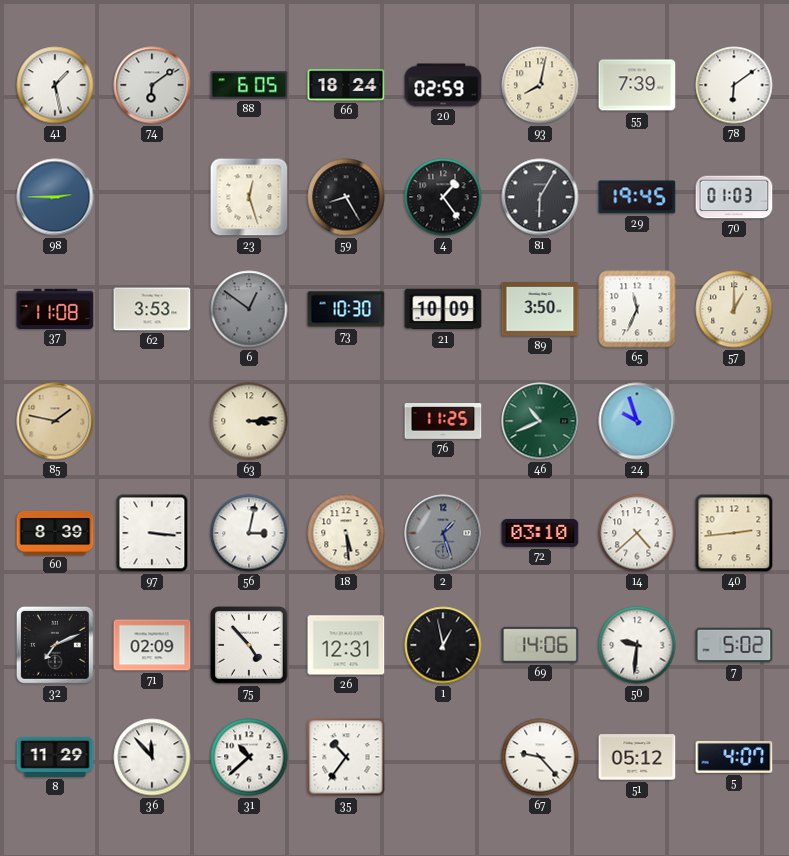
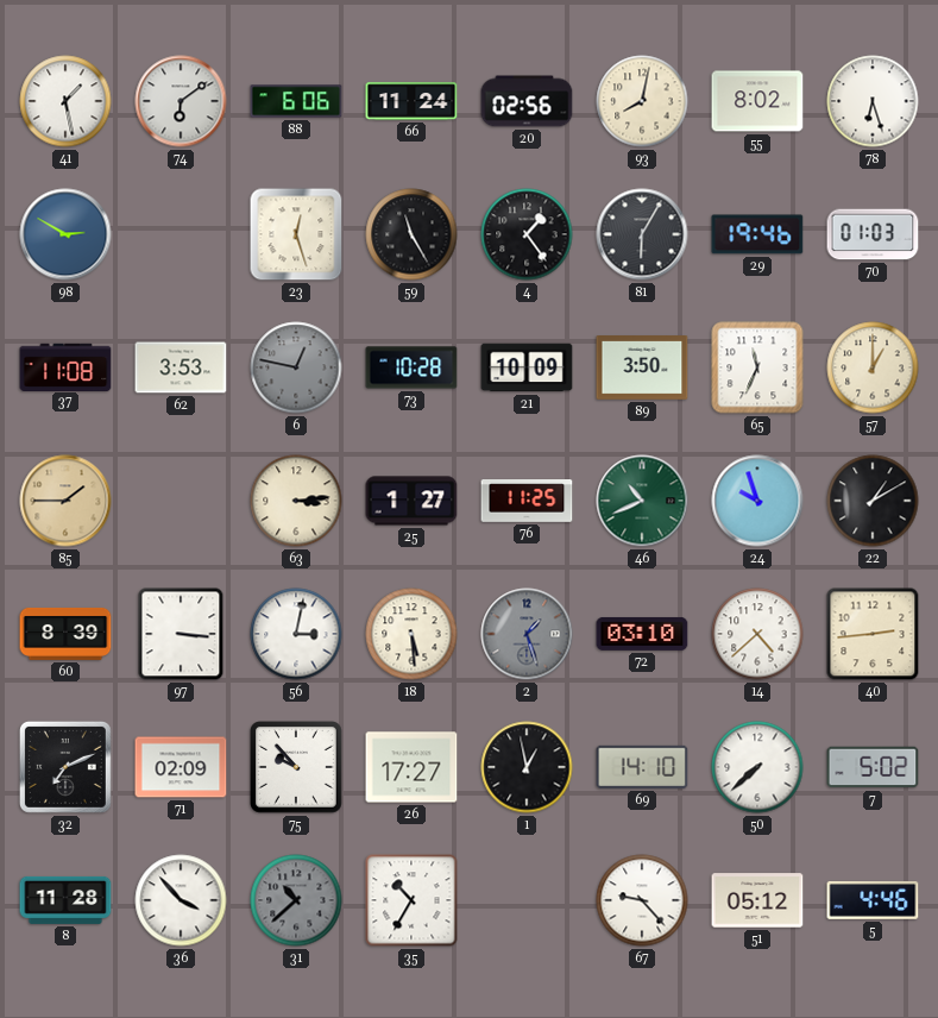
88: 6:05 -> 6:06
66: 18:24 -> 11:24
20: 02:59 -> 02:56
55: 7:39 -> 8:02
78: 6:09 -> 6:27
98: 2:45 -> 2:50
59: 8:25 -> 11:25
29: 19:45 -> 19:46
6: 12:51 -> 12:47
73: 10:30 -> 10:28
85: 1:47 -> 1:45
25: none -> 1:27
22: none -> 1:10
75: 4:53 -> 9:53
26: 12:31 -> 17:27
69: 14:06 -> 14:10
50: 9:31 -> 7:38
8: 11:29 -> 11:28
36: 11:53 -> 3:53
31 dial: white -> grey
35: 10:36 -> 10:35
5: 4:07 -> 4:46
